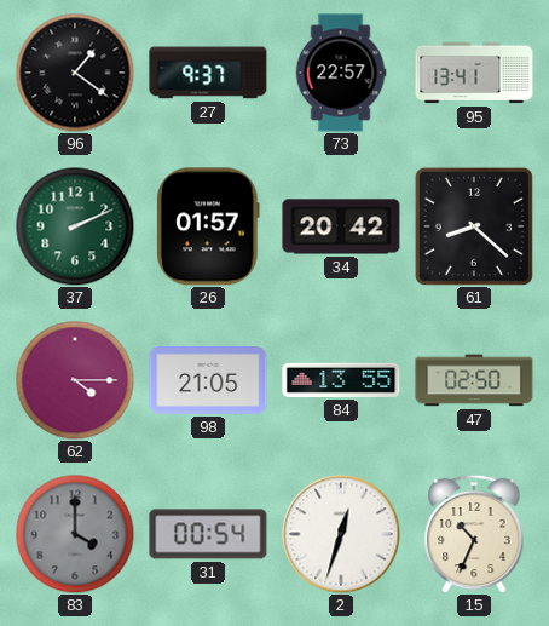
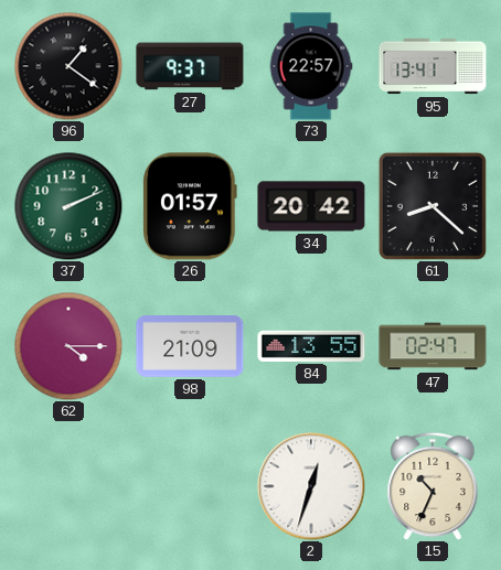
98: 21:05 -> 21:09
47: 02:50 -> 02:47
83: 4:00 -> none
31: 00:54 -> none
